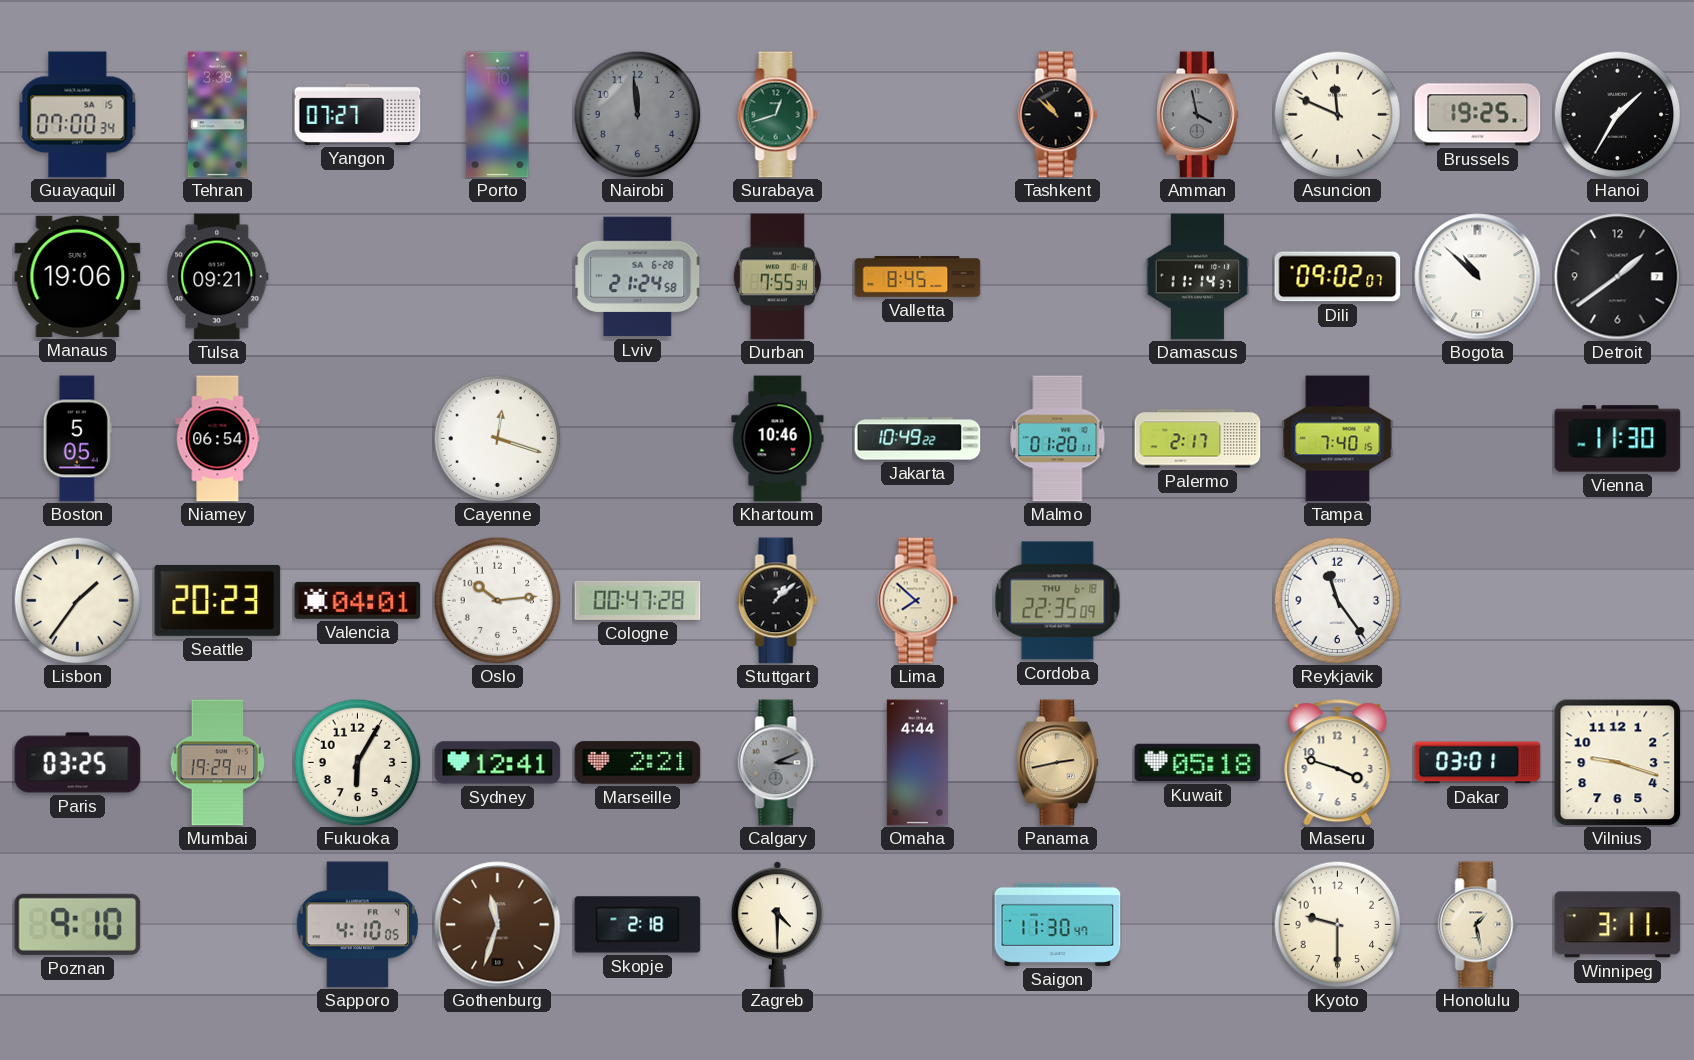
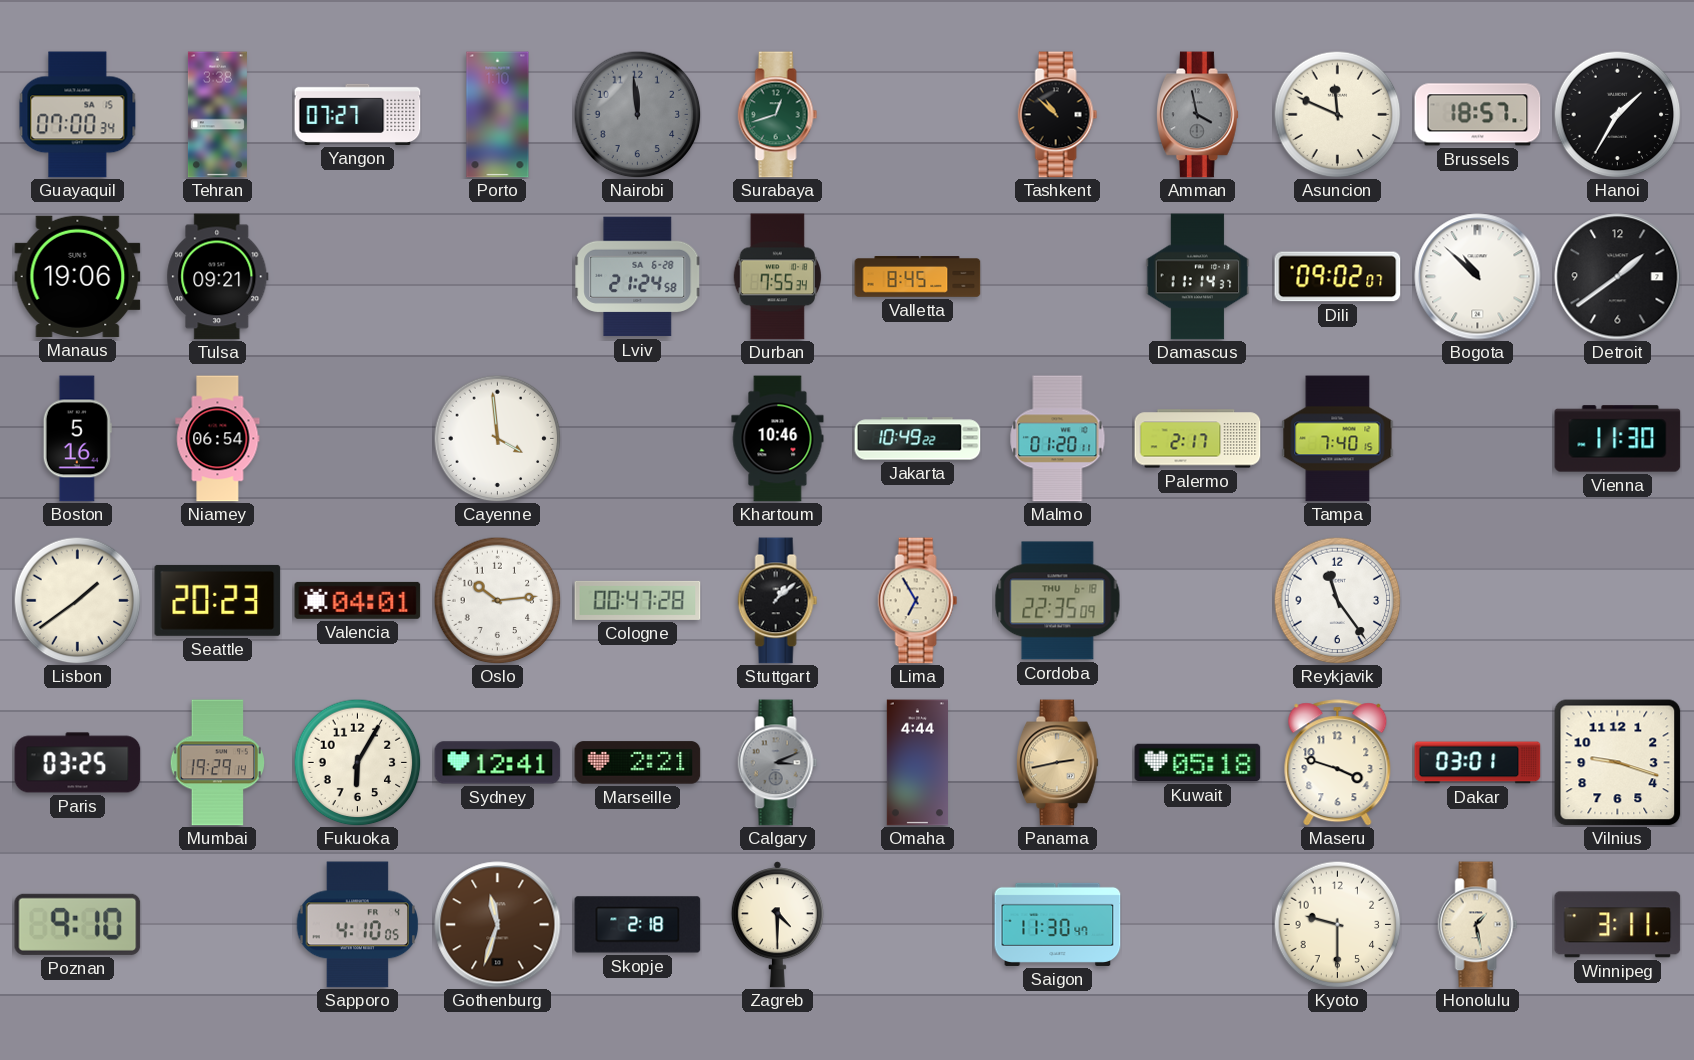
Brussels: 19:25 -> 18:57
Boston: 5:05 -> 5:16
Cayenne: 12:18 -> 3:59
Lisbon: 1:36 -> 1:39
Lima: 7:52 -> 6:55
